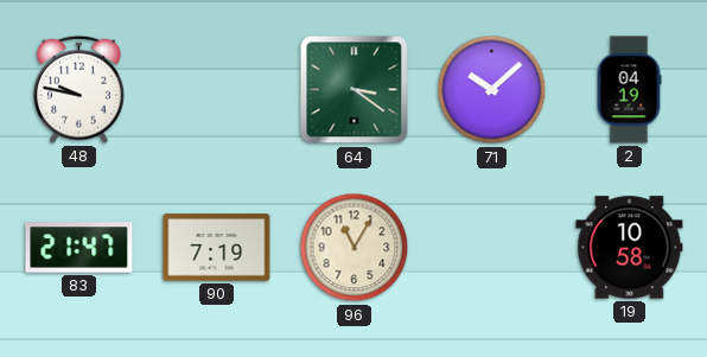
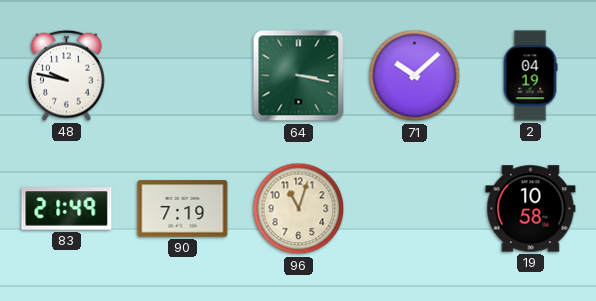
64: 3:21 -> 3:17
83: 21:47 -> 21:49
96: 11:05 -> 11:03
